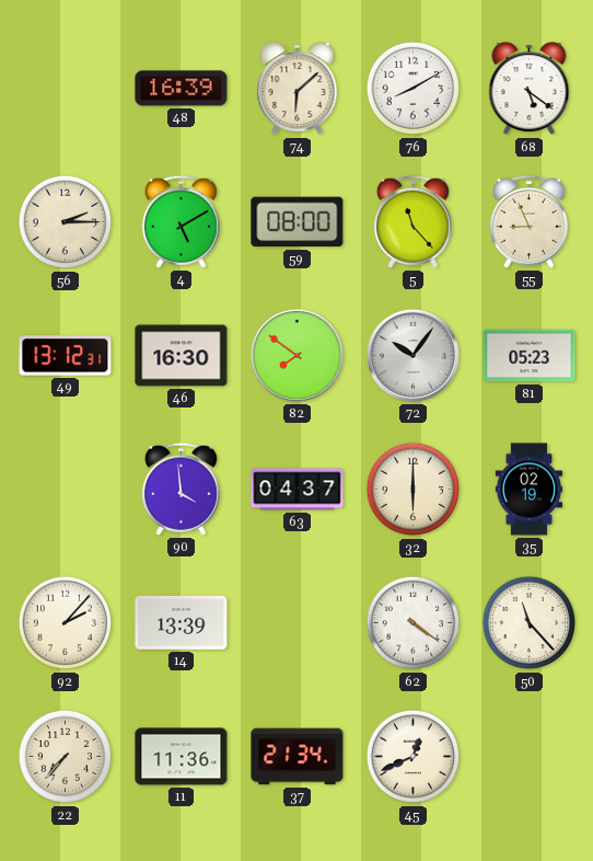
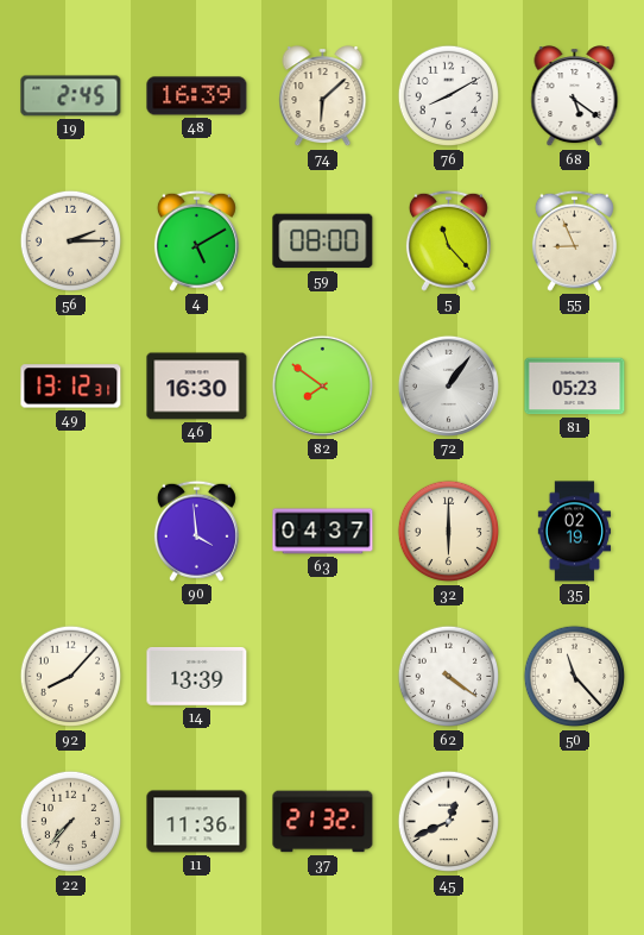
19: none -> 2:45
72: 10:06 -> 1:06
92: 2:07 -> 8:07
37: 21:34 -> 21:32
